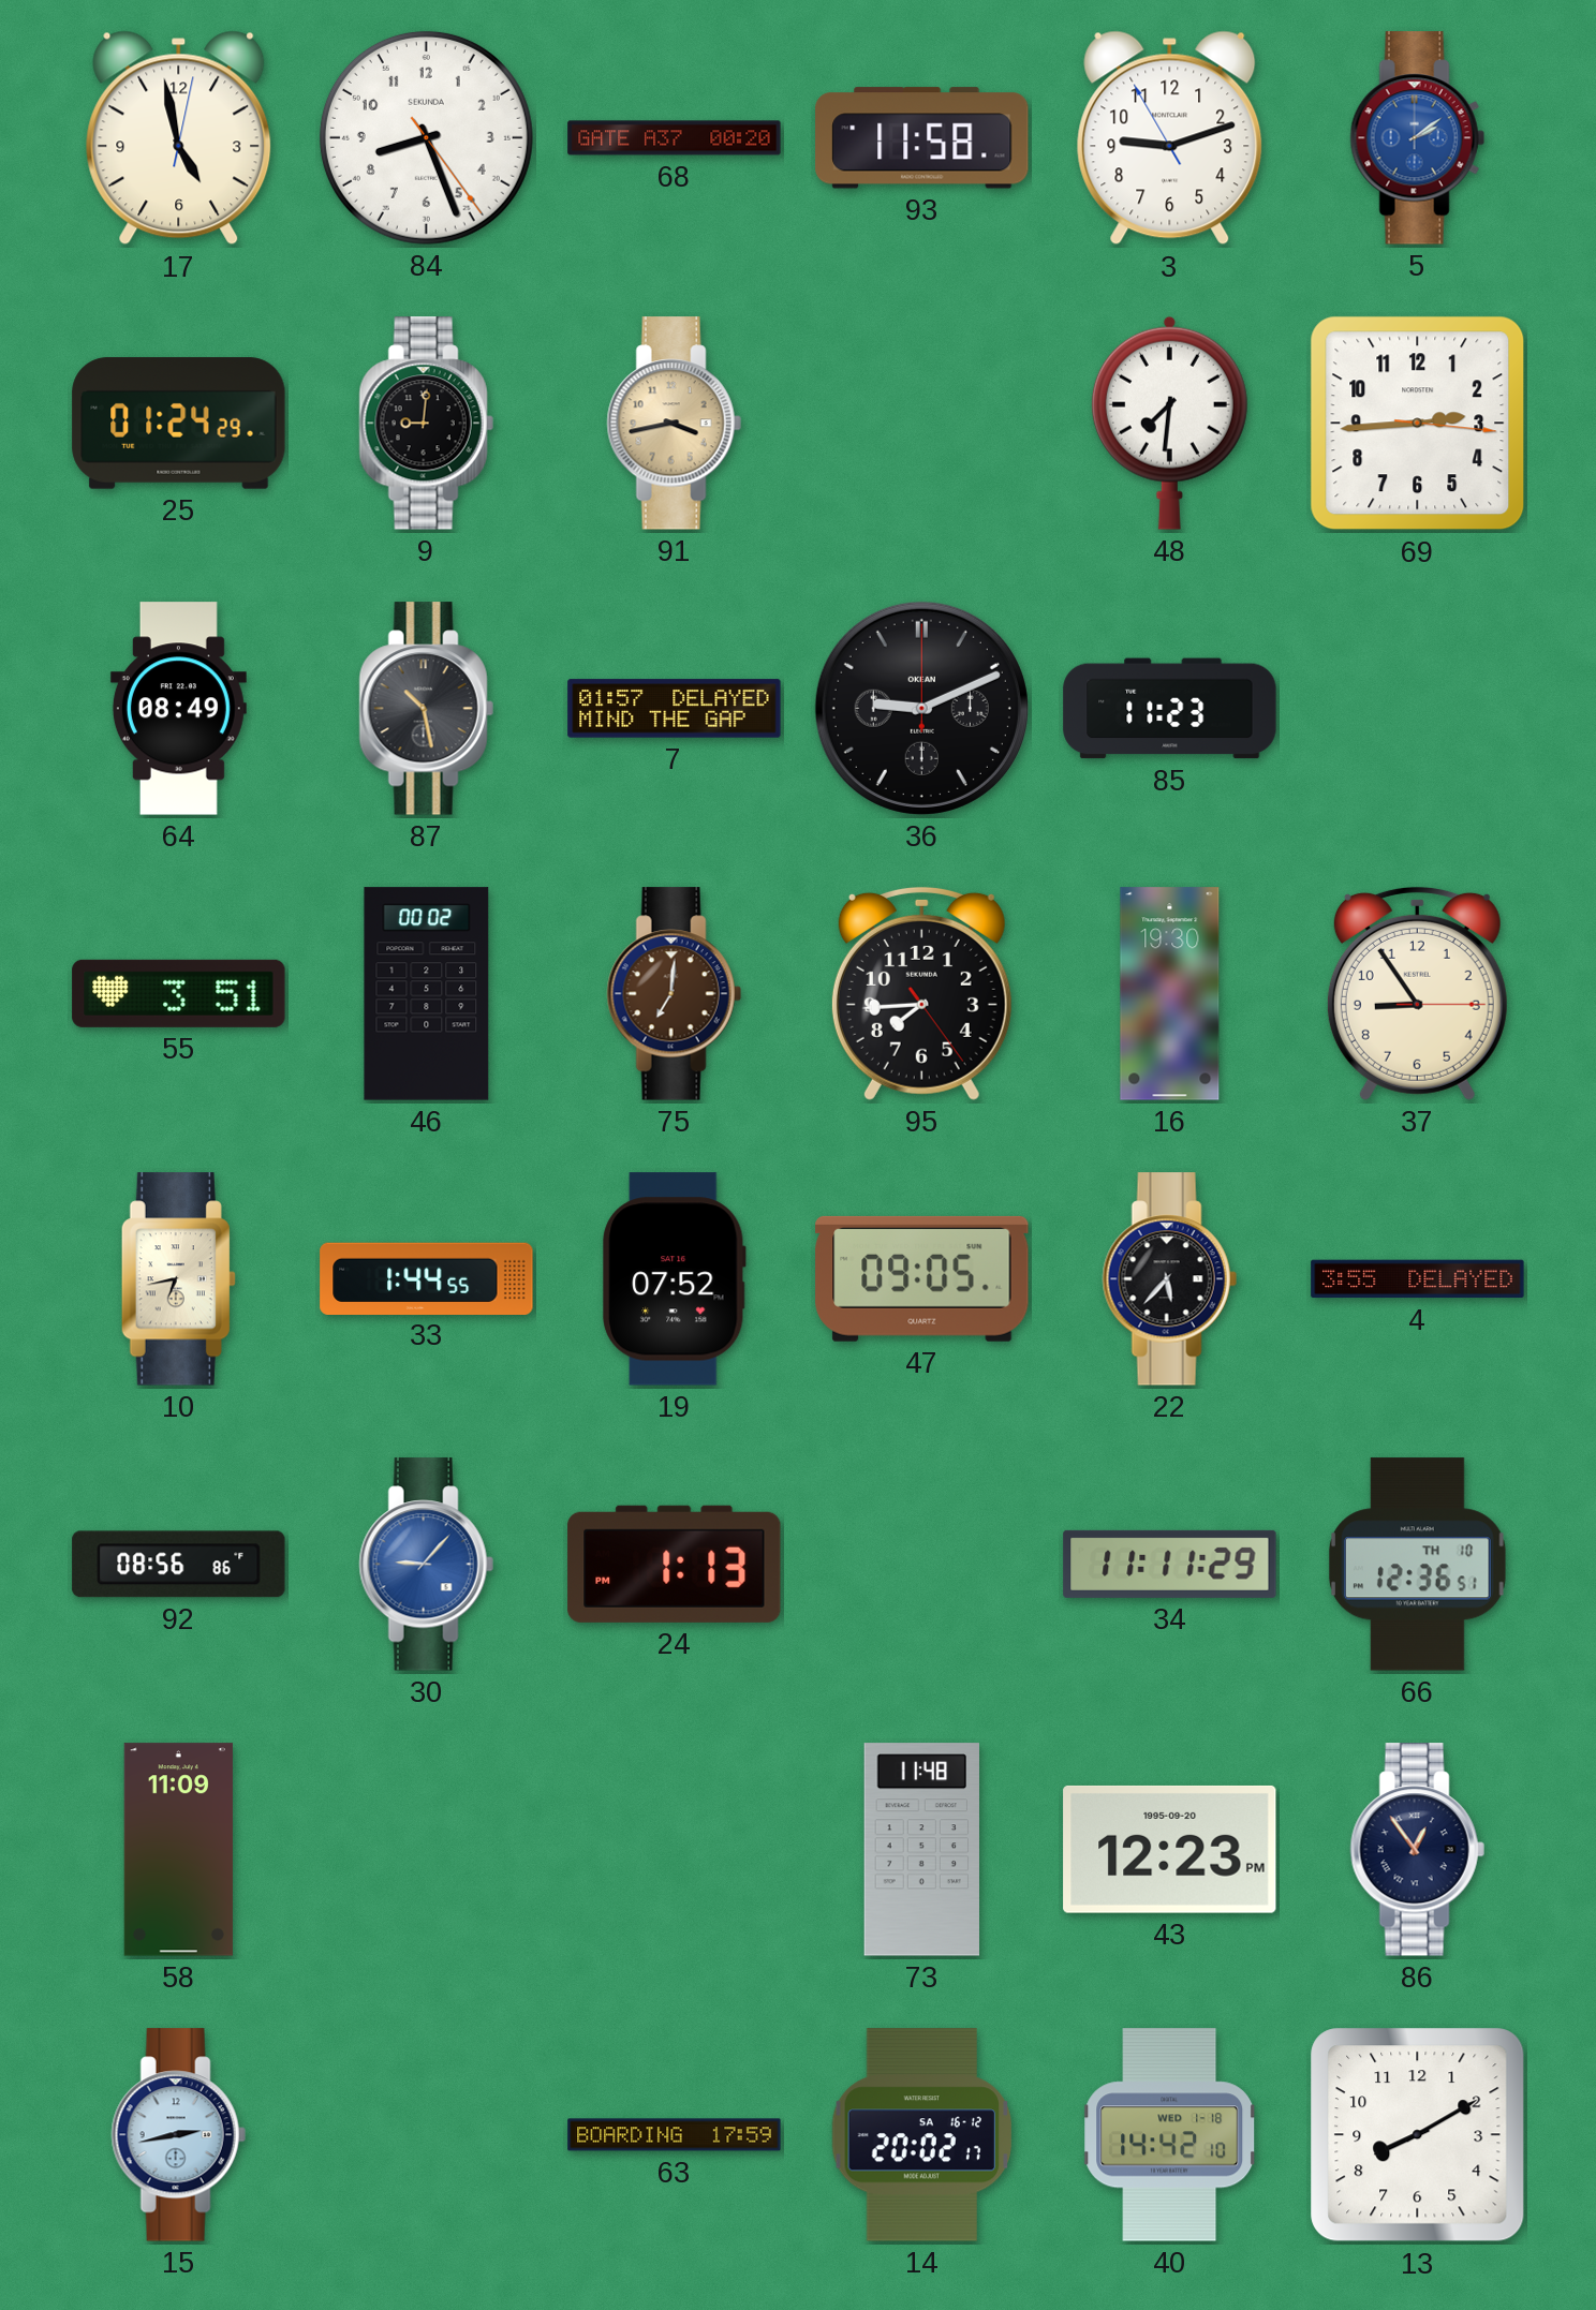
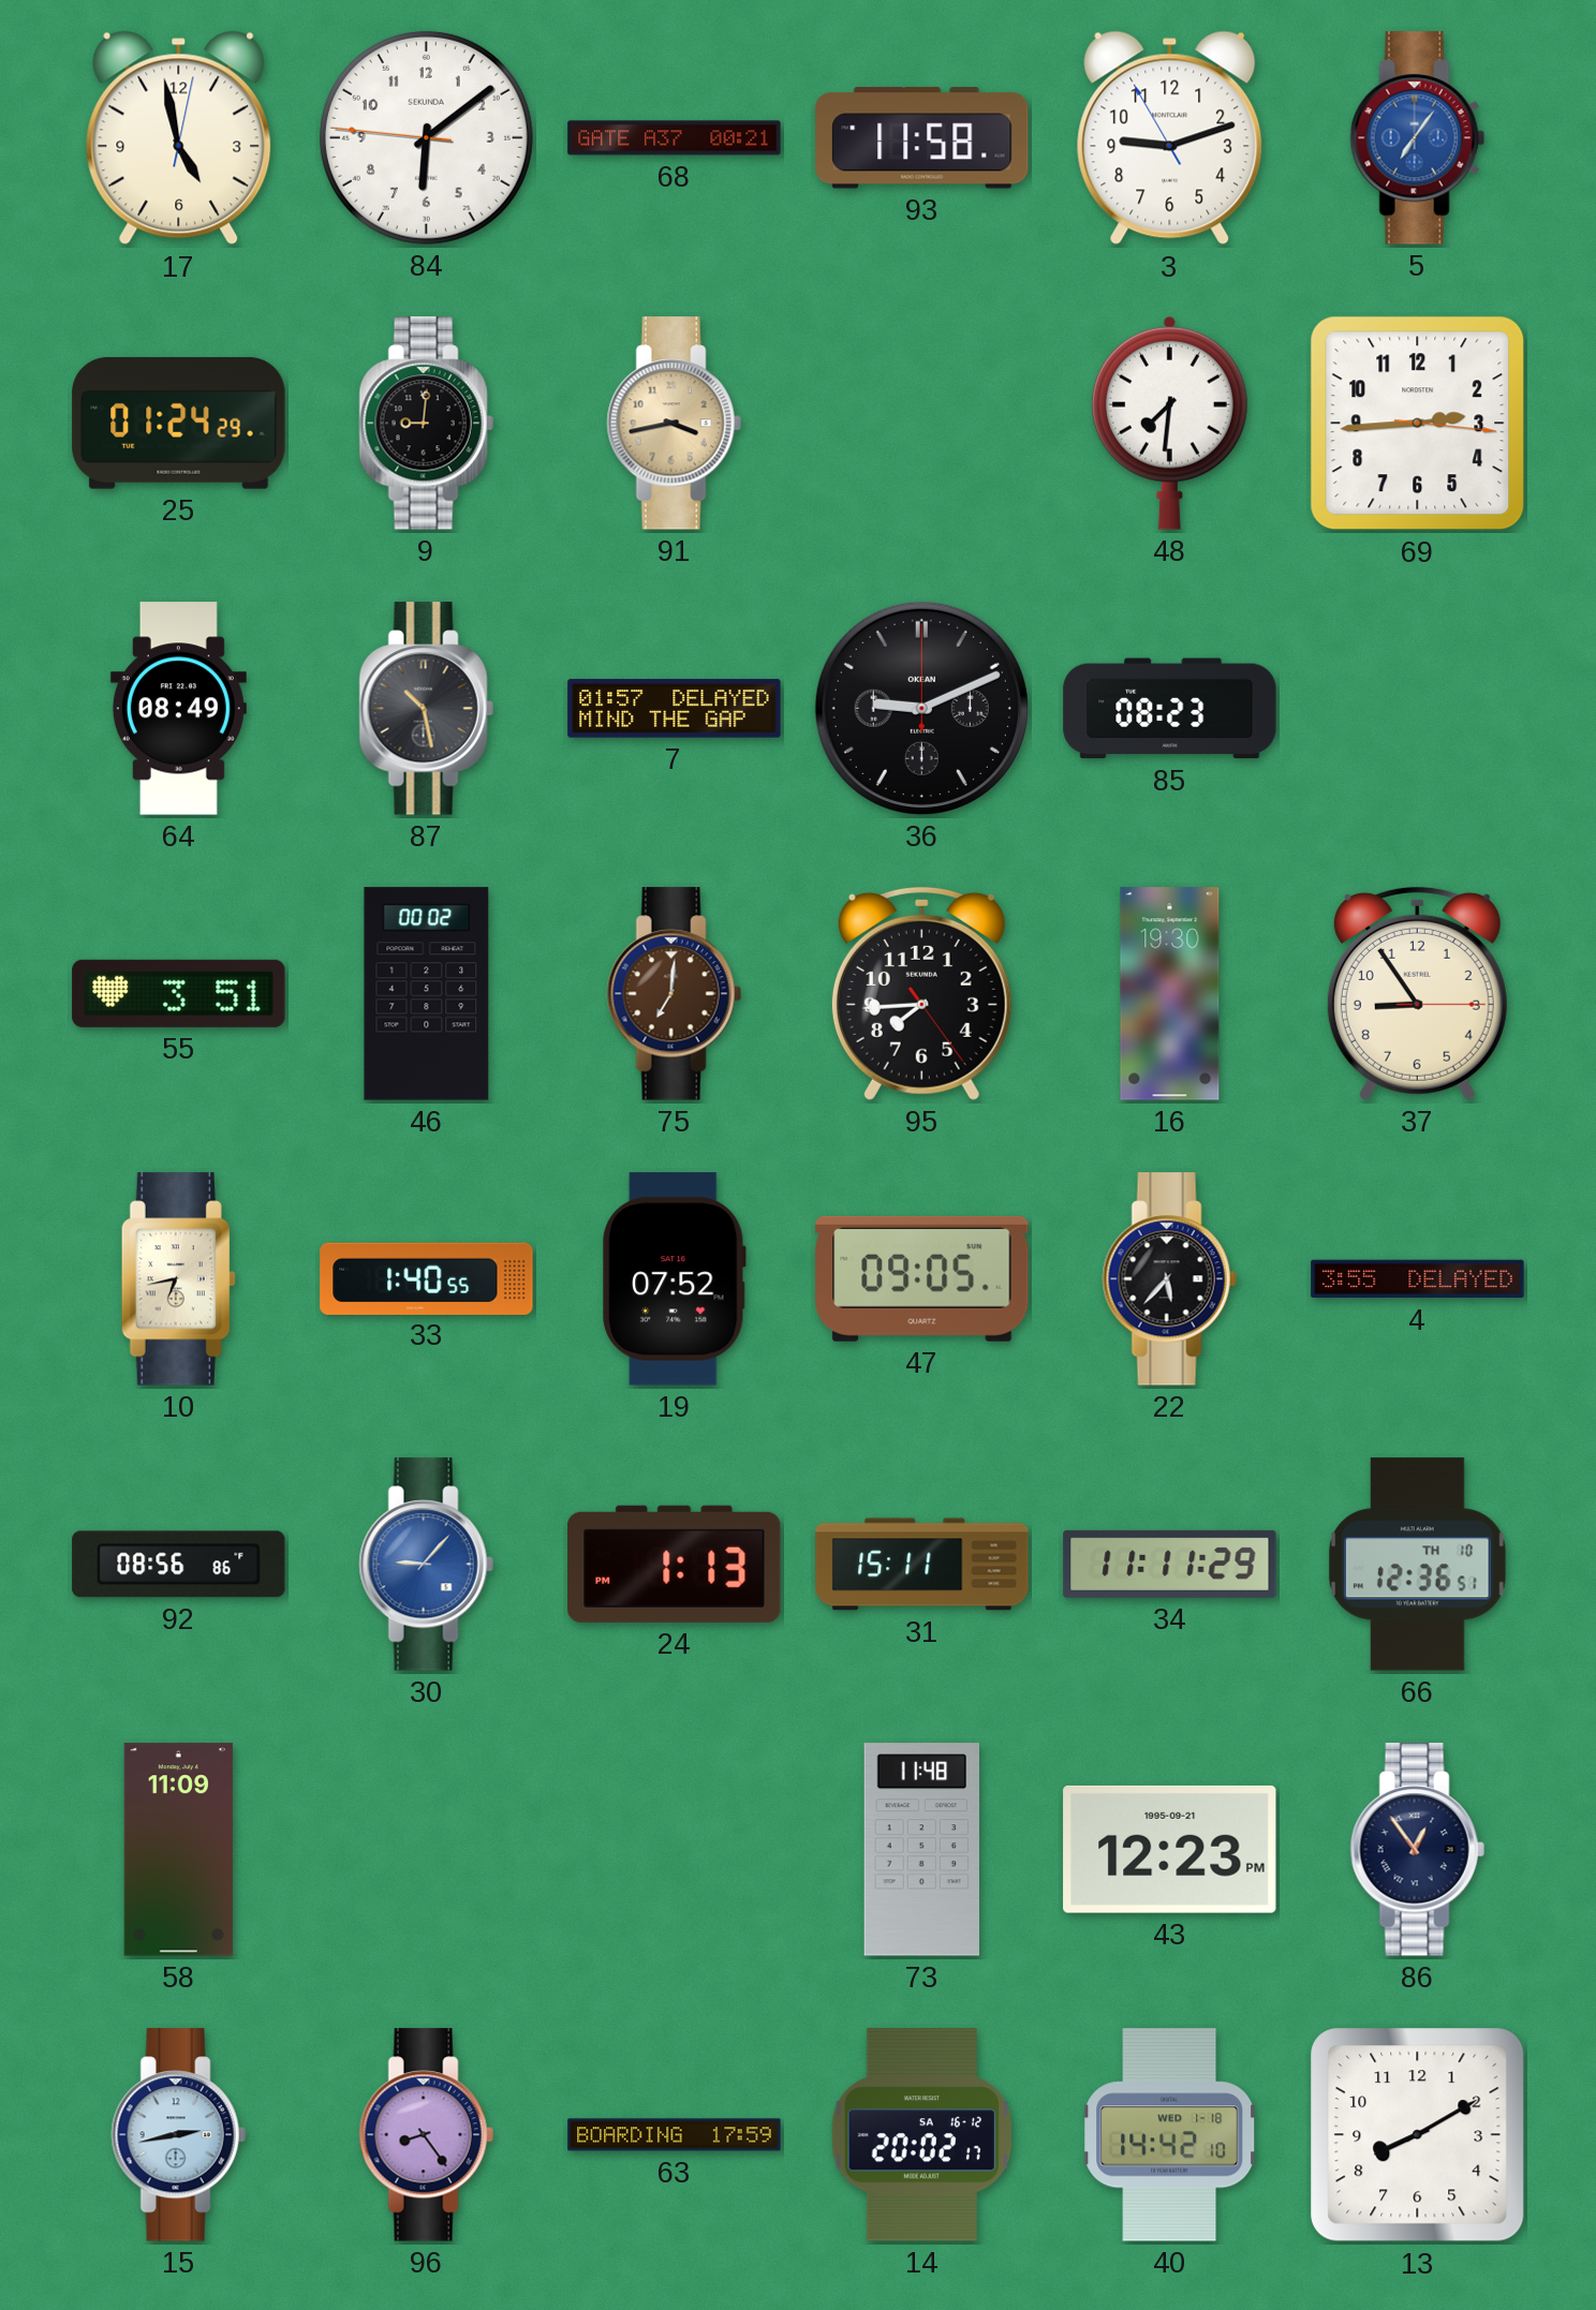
84: 8:26 -> 6:08
68: 00:20 -> 00:21
5: 2:09 -> 7:06
85: 11:23 -> 08:23
33: 1:44 -> 1:40
31: none -> 15:11
43 date: 1995-09-20 -> 1995-09-21
96: none -> 8:24
